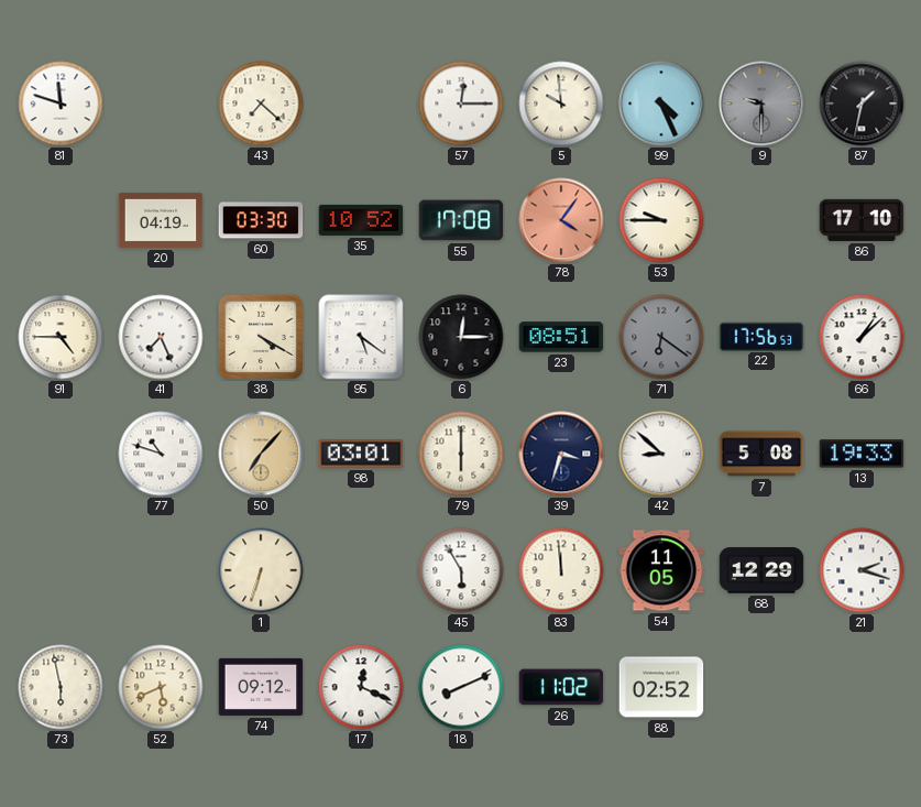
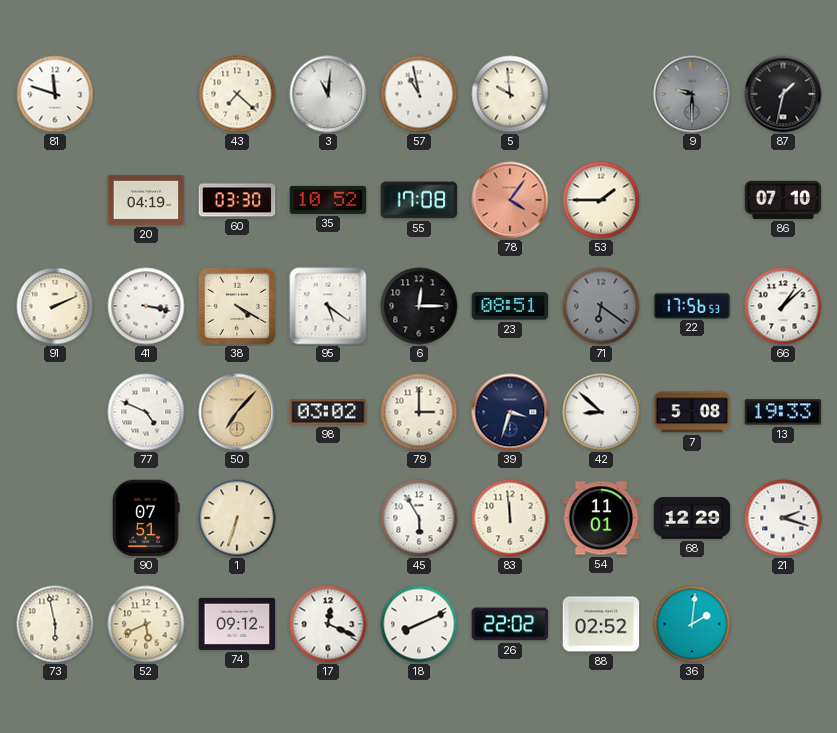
3: none -> 11:01
57: 12:15 -> 10:58
99: 4:26 -> none
53: 9:45 -> 1:45
86: 17:10 -> 07:10
91: 4:45 -> 2:11
41: 7:26 -> 3:17
77: 10:48 -> 4:49
98: 03:01 -> 03:02
79: 6:00 -> 3:00
90: none -> 07:51
54: 11:05 -> 11:01
26: 11:02 -> 22:02
36: none -> 2:01
